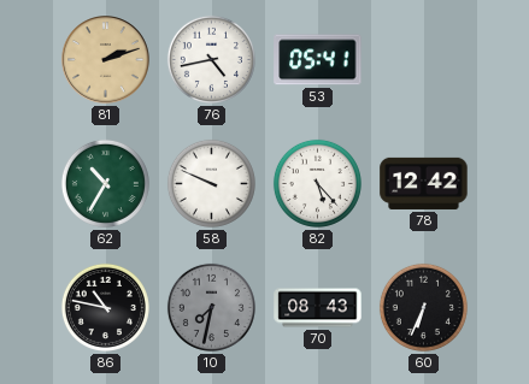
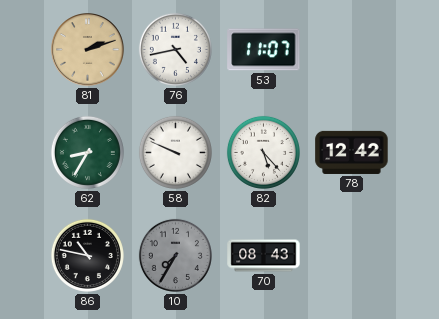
53: 05:41 -> 11:07
62: 10:35 -> 8:35
10: 7:32 -> 7:35
60: 6:34 -> none
